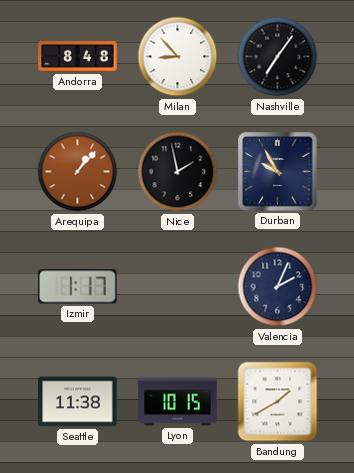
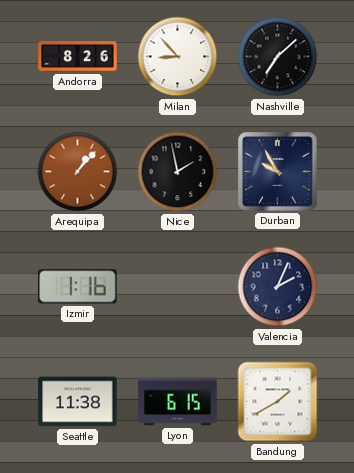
Andorra: 8:48 -> 8:26
Nashville: 7:06 -> 7:08
Izmir: 1:17 -> 1:16
Lyon: 10:15 -> 6:15
